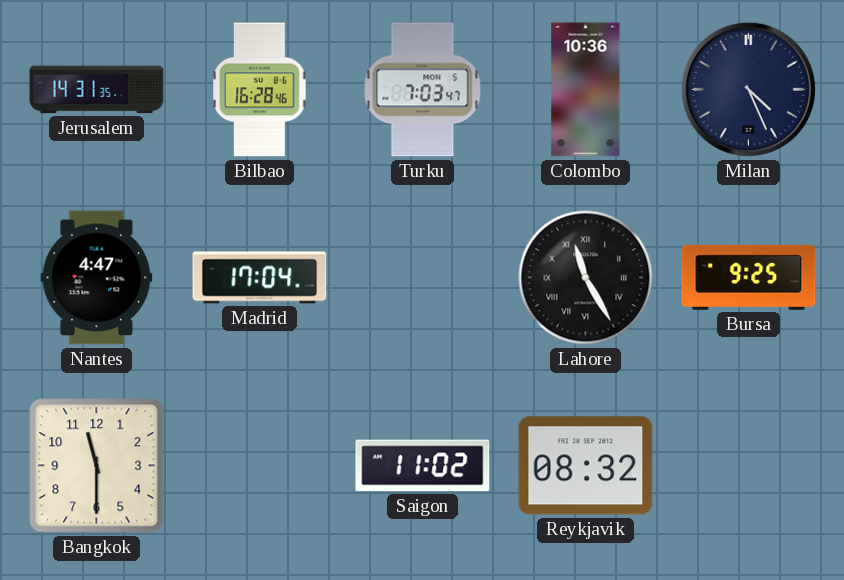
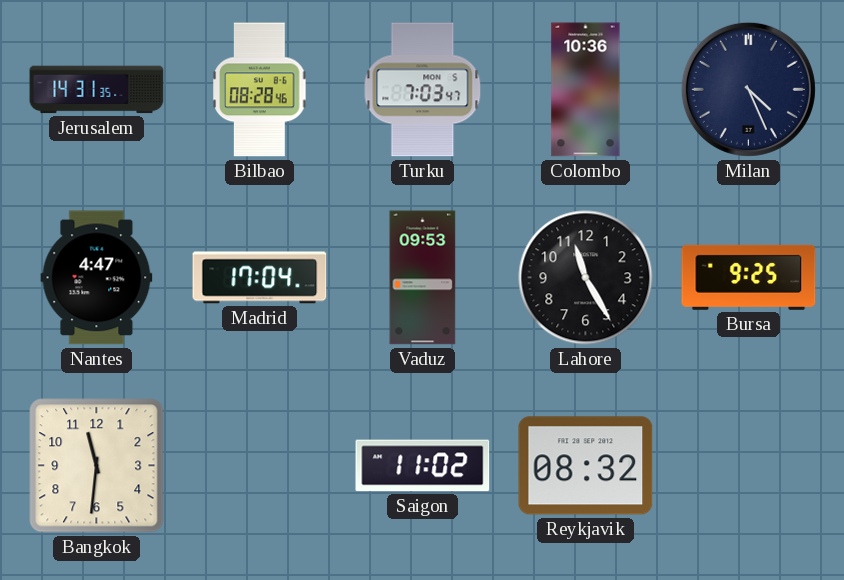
Bilbao: 16:28 -> 08:28
Vaduz: none -> 09:53
Lahore numerals: Roman -> Arabic
Bangkok: 11:30 -> 11:31
